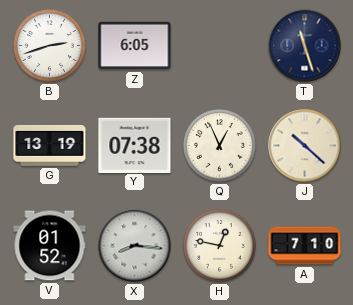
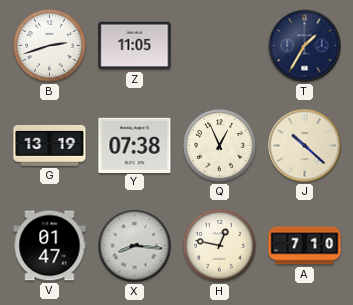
Z: 6:05 -> 11:05
T: 11:27 -> 1:35
V: 01:52 -> 01:47
